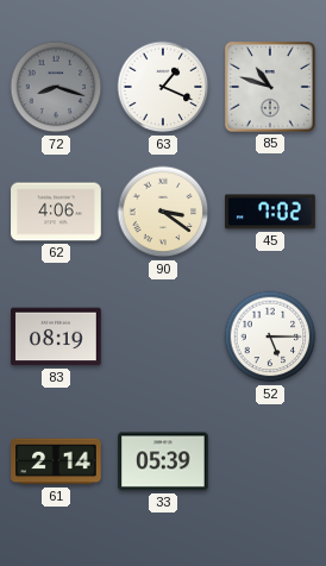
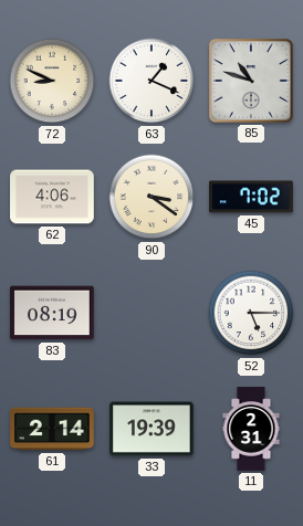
72: 8:18 -> 8:49
72 dial: grey -> cream
33: 05:39 -> 19:39
11: none -> 2:31
